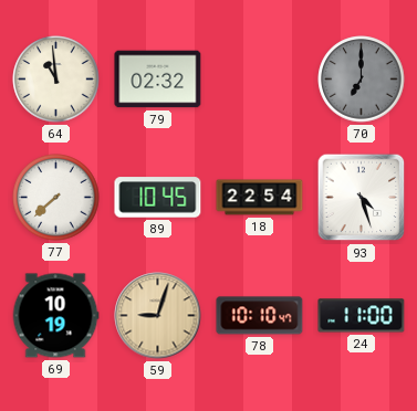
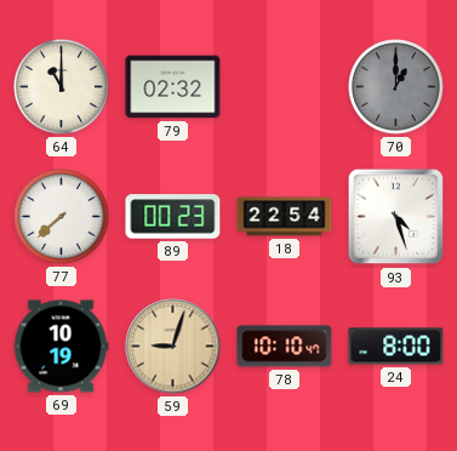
64: 10:59 -> 11:00
70: 7:00 -> 1:00
89: 10:45 -> 00:23
24: 11:00 -> 8:00
